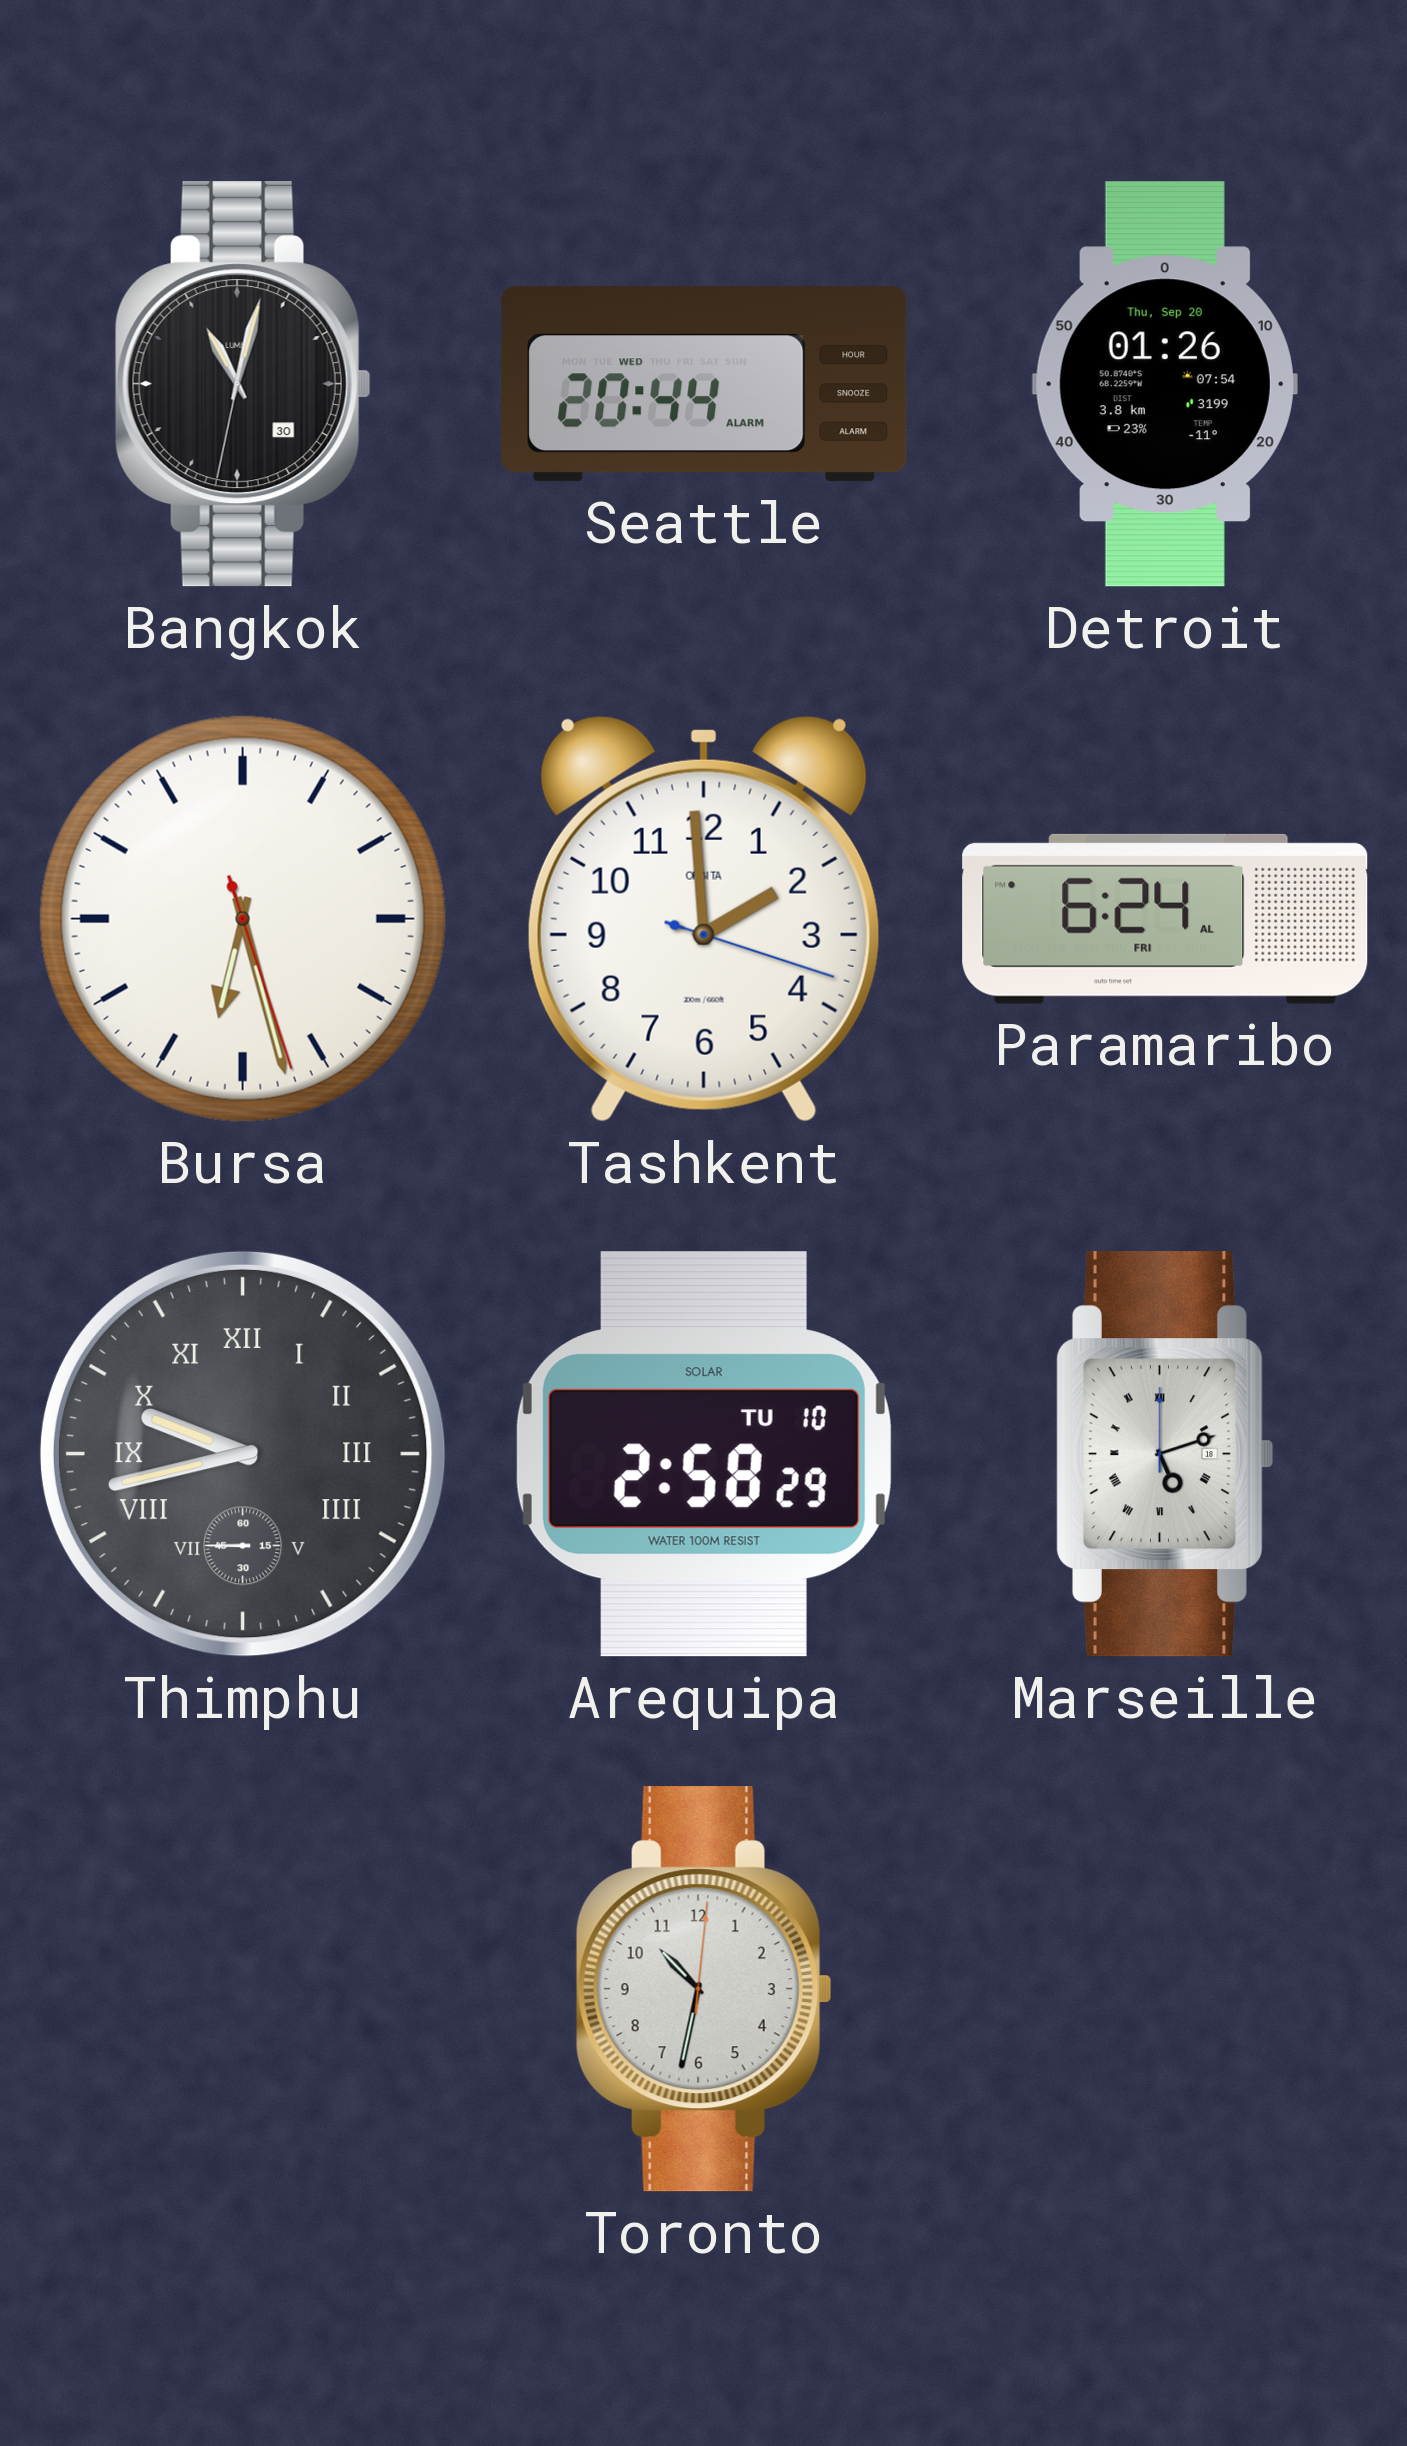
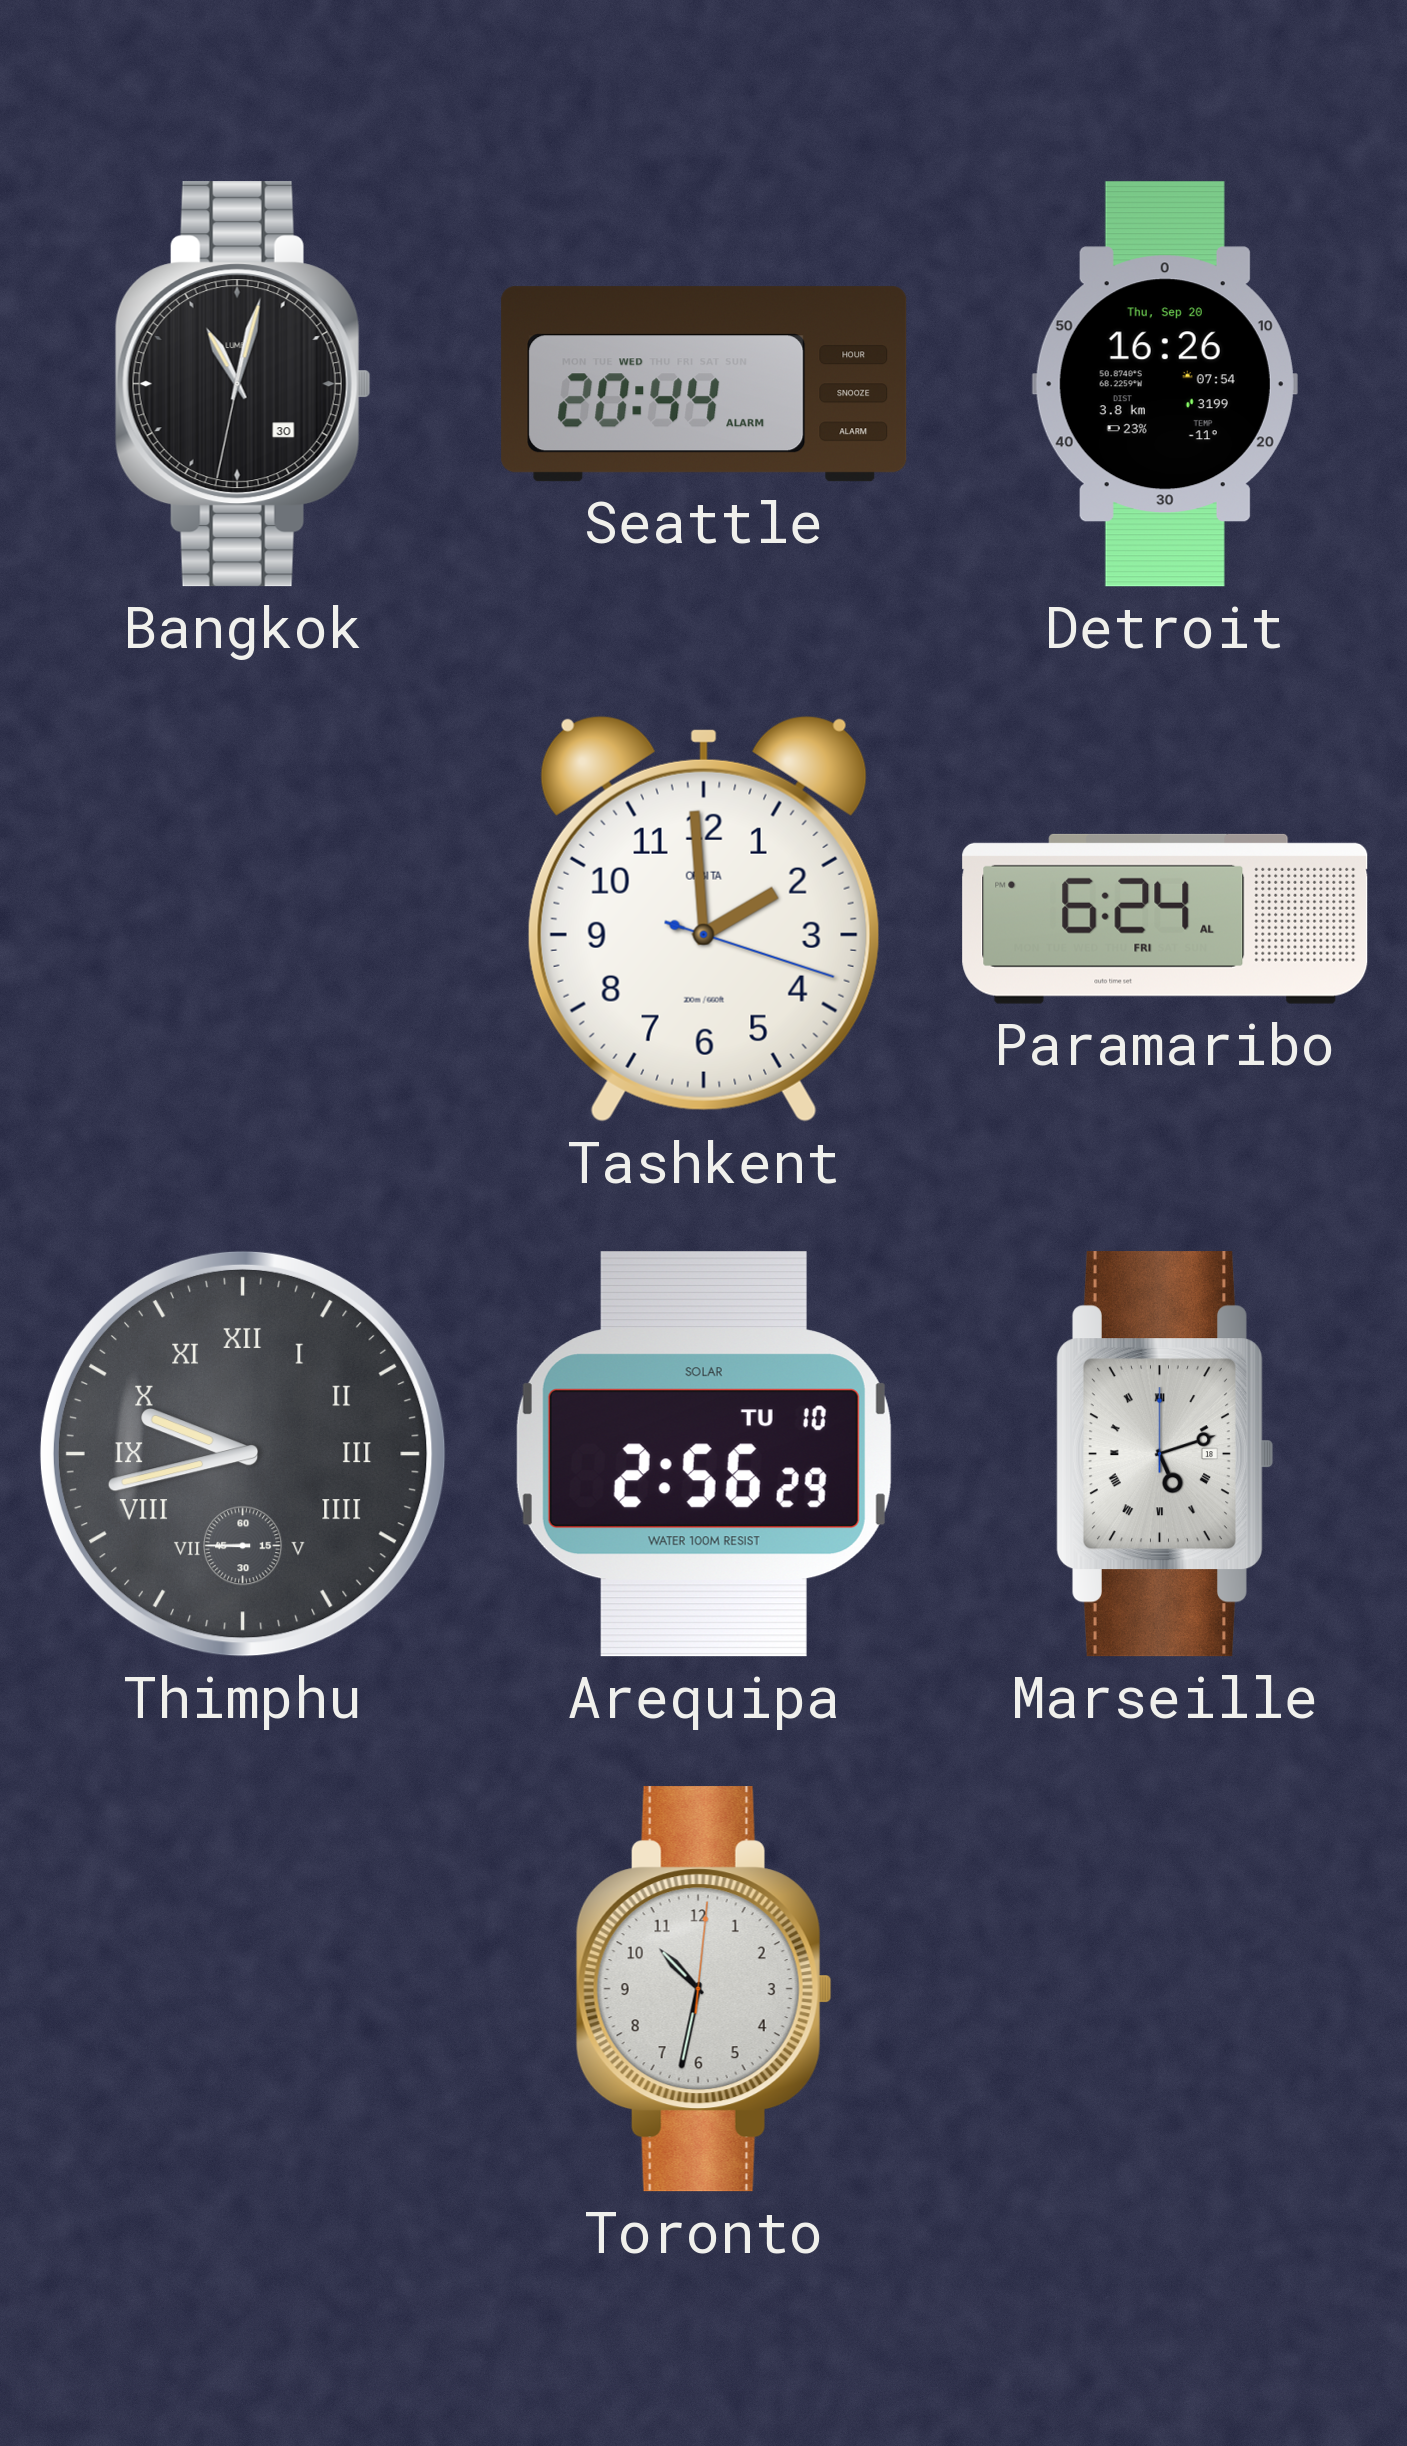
Detroit: 01:26 -> 16:26
Bursa: 6:27 -> none
Arequipa: 2:58 -> 2:56
